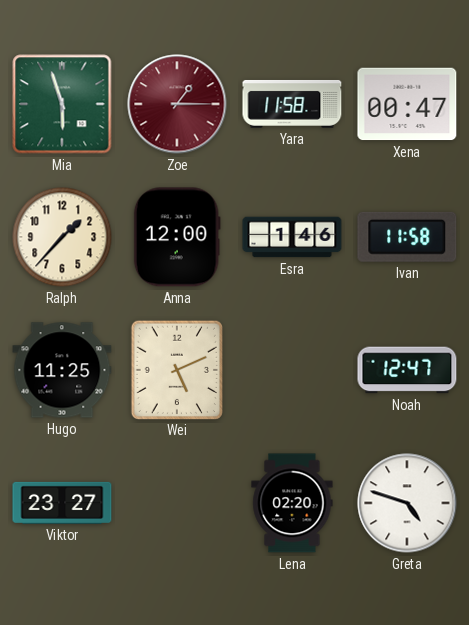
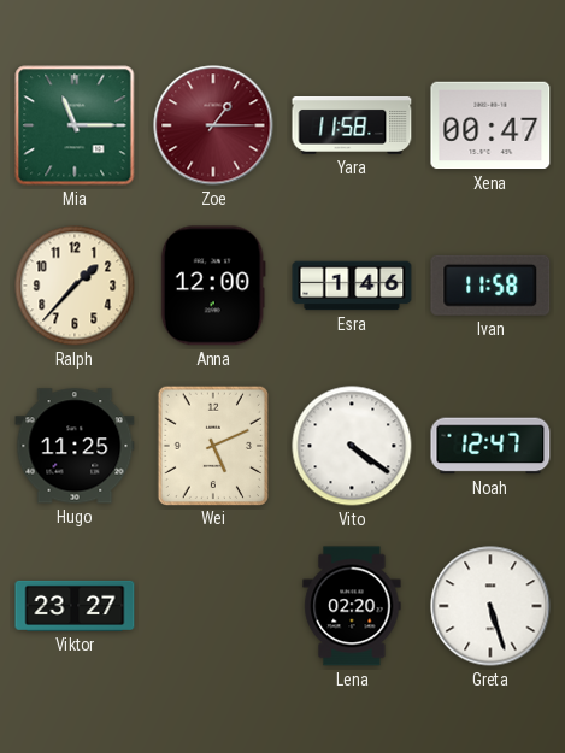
Mia: 5:57 -> 11:15
Vito: none -> 4:21
Greta: 4:48 -> 5:27
